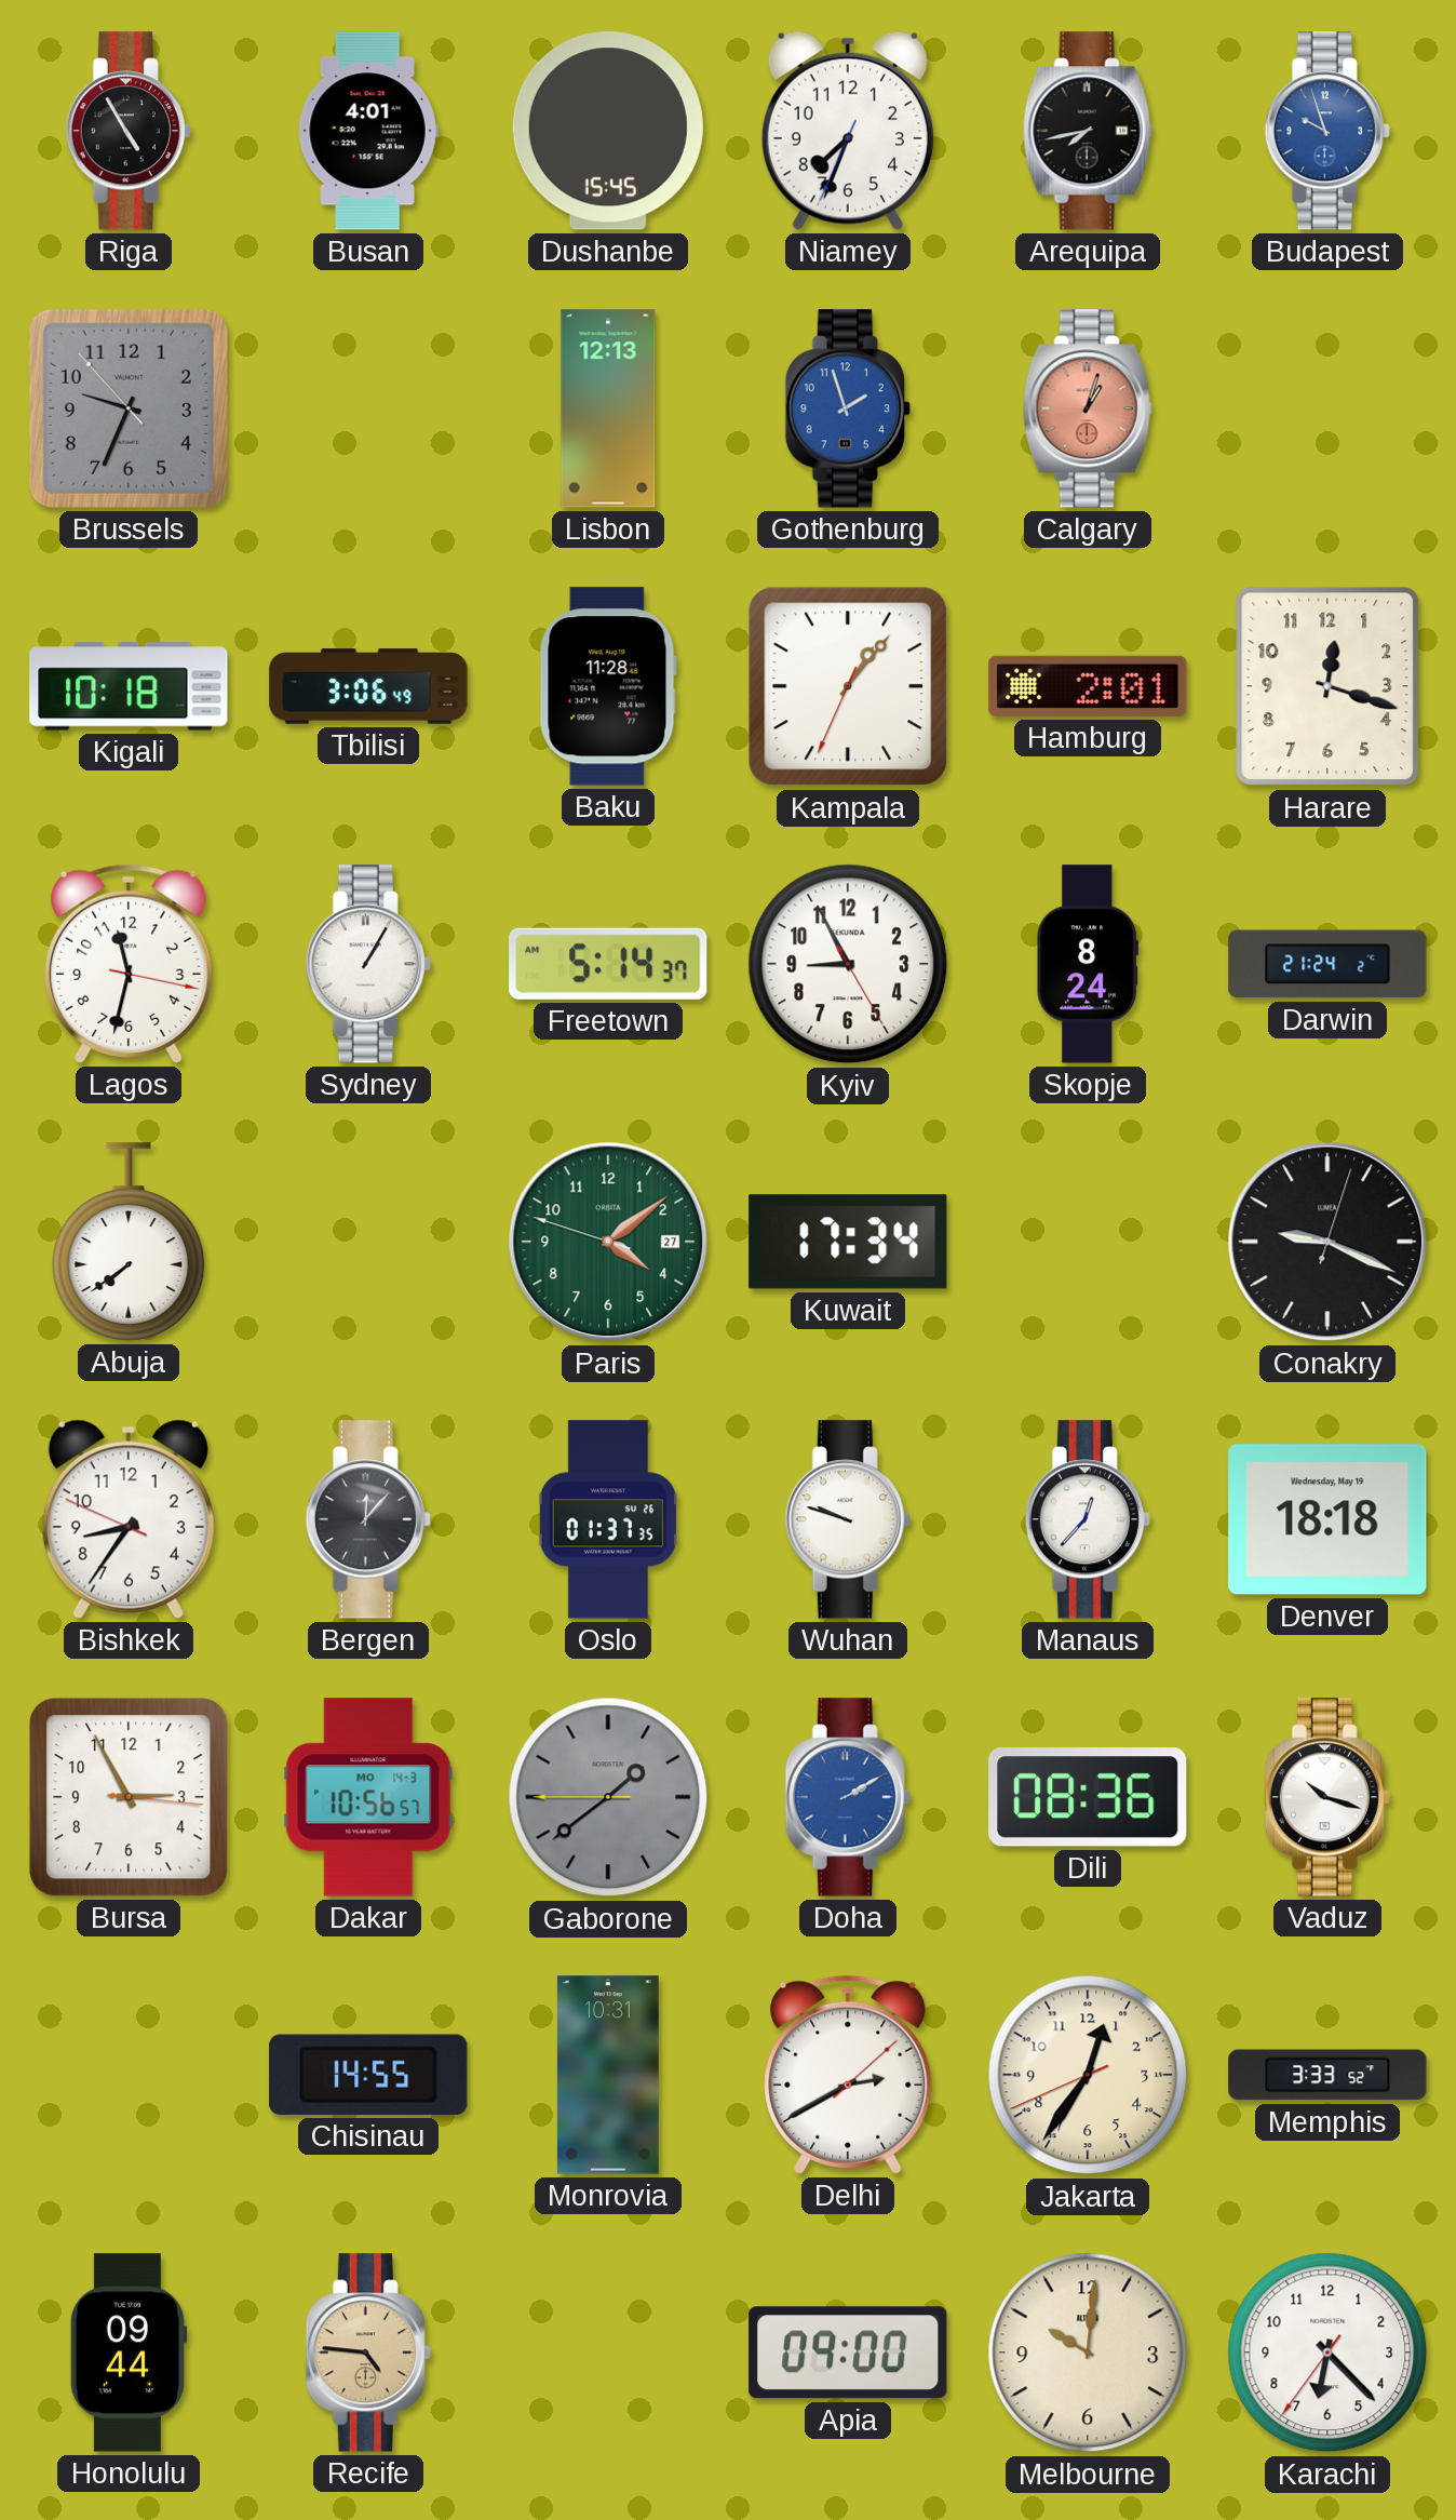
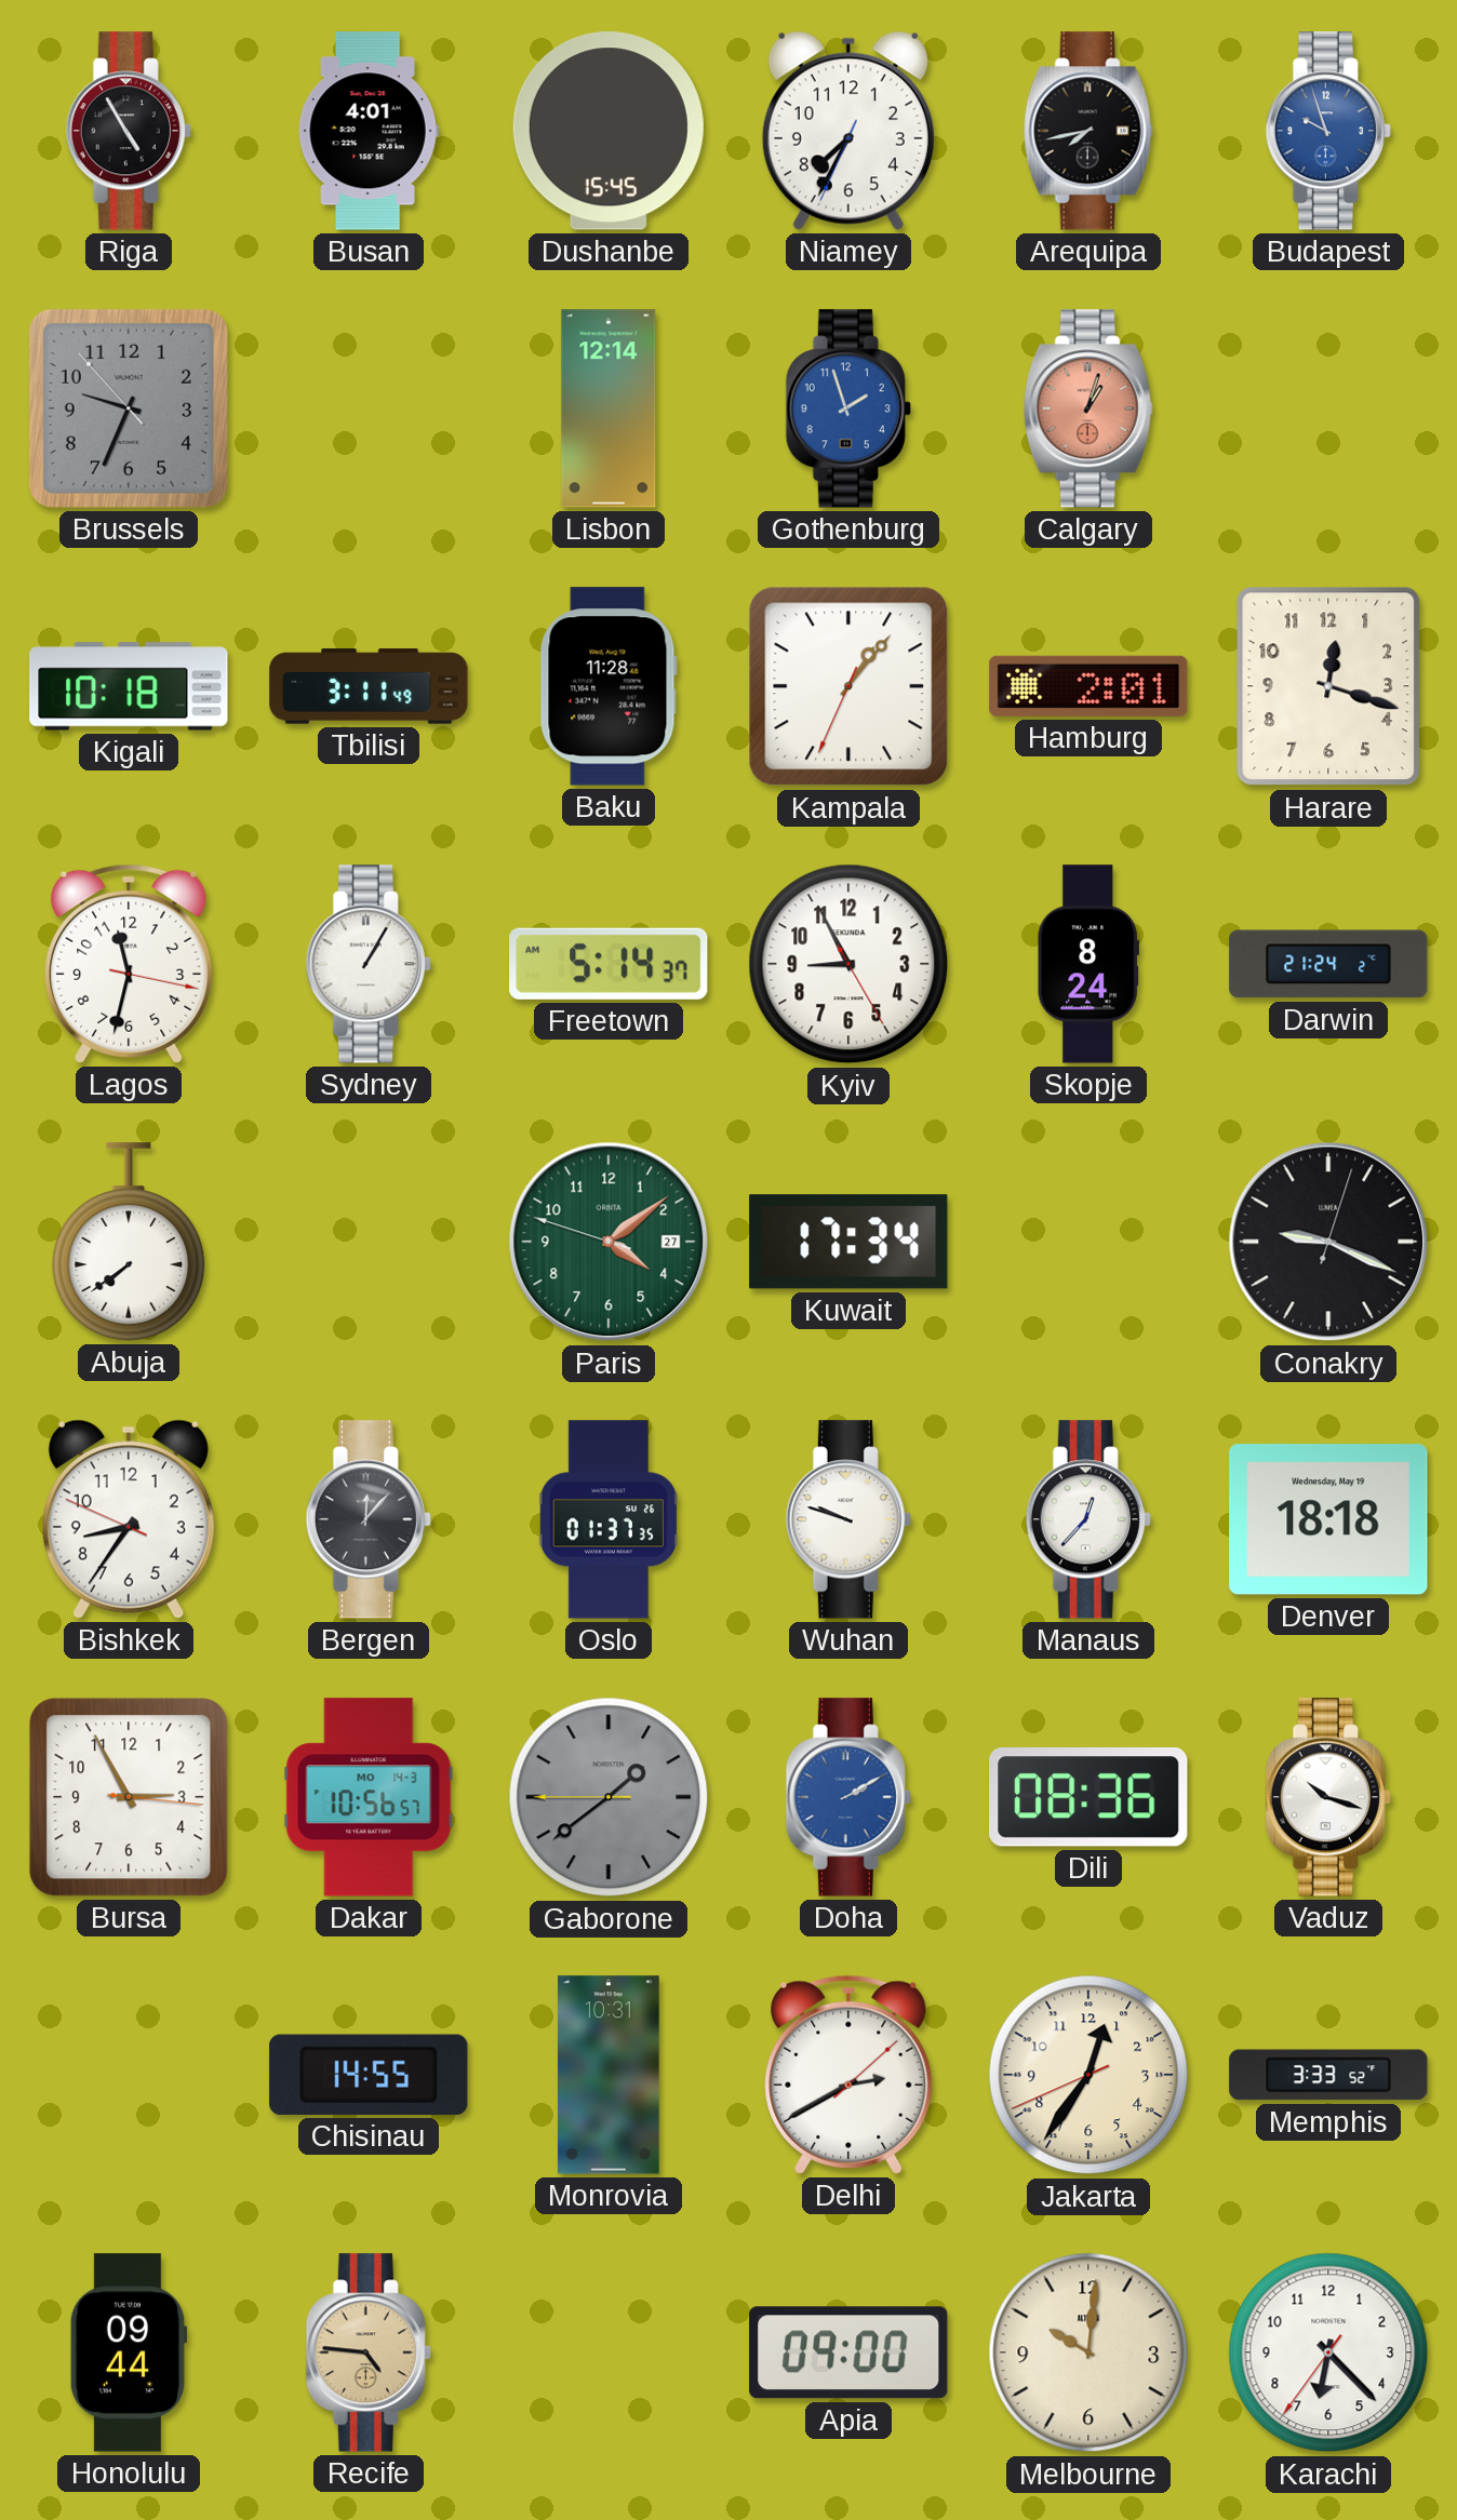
Niamey: 7:33 -> 7:34
Lisbon: 12:13 -> 12:14
Tbilisi: 3:06 -> 3:11
